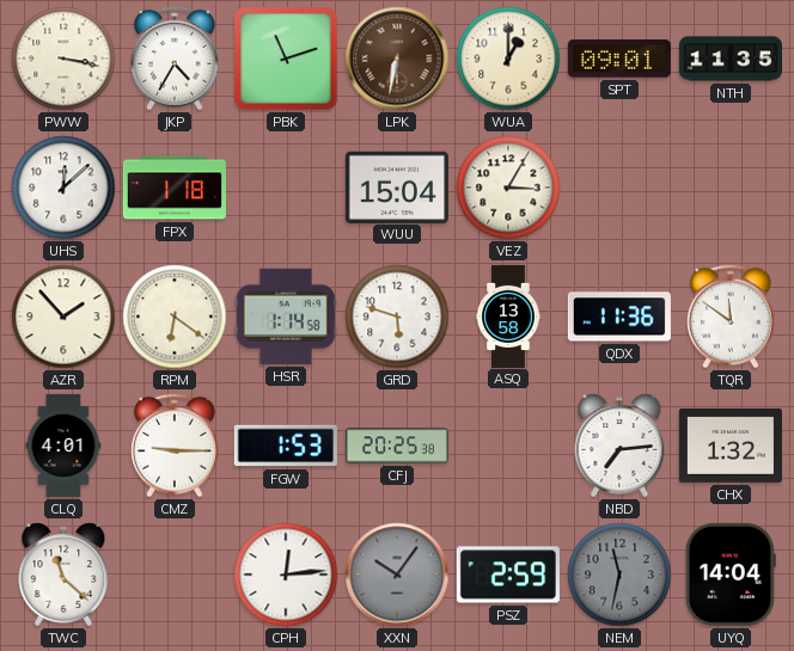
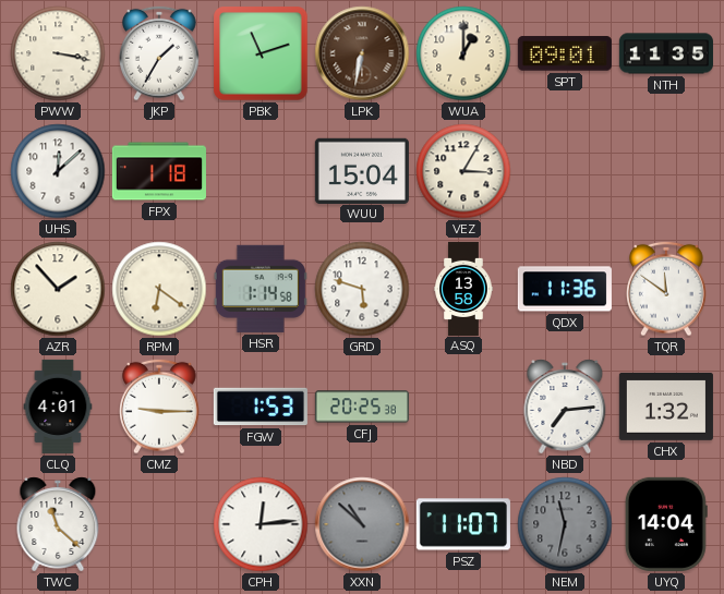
JKP: 4:35 -> 1:35
XXN: 10:06 -> 10:52
PSZ: 2:59 -> 11:07
